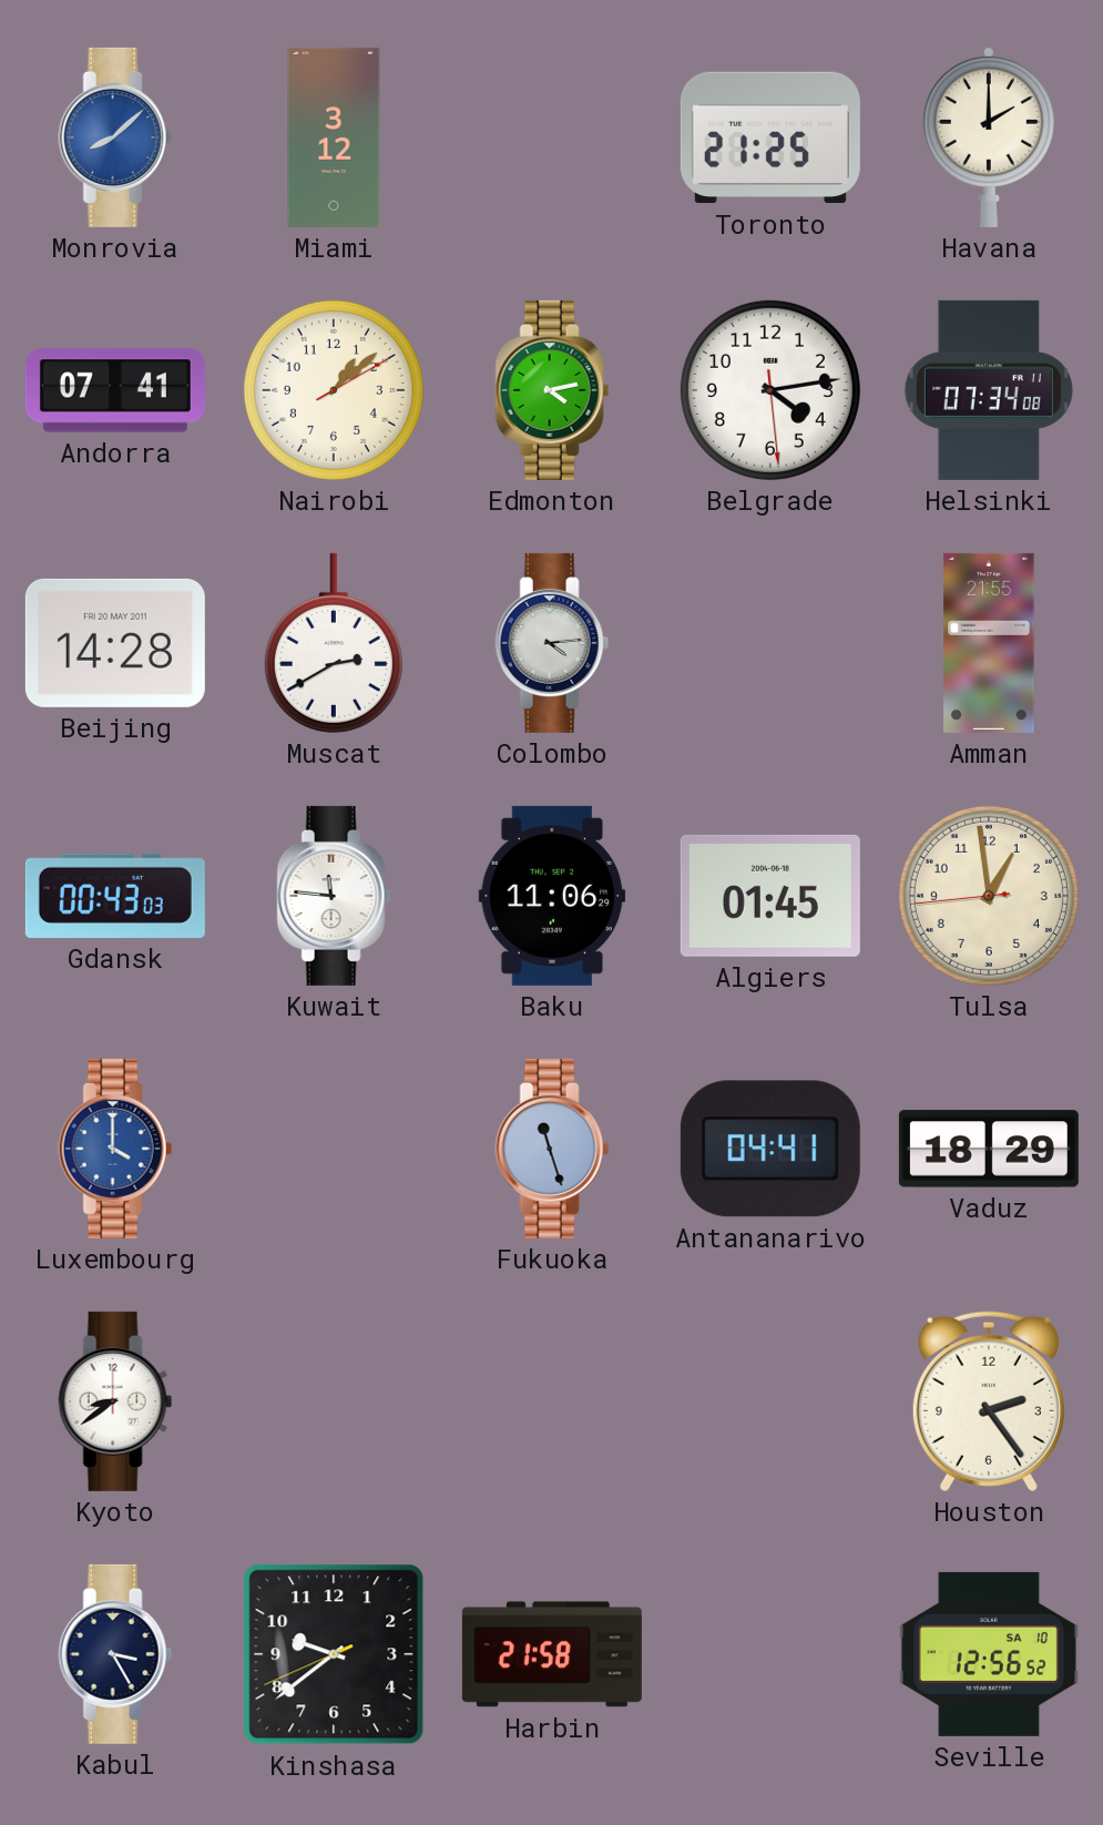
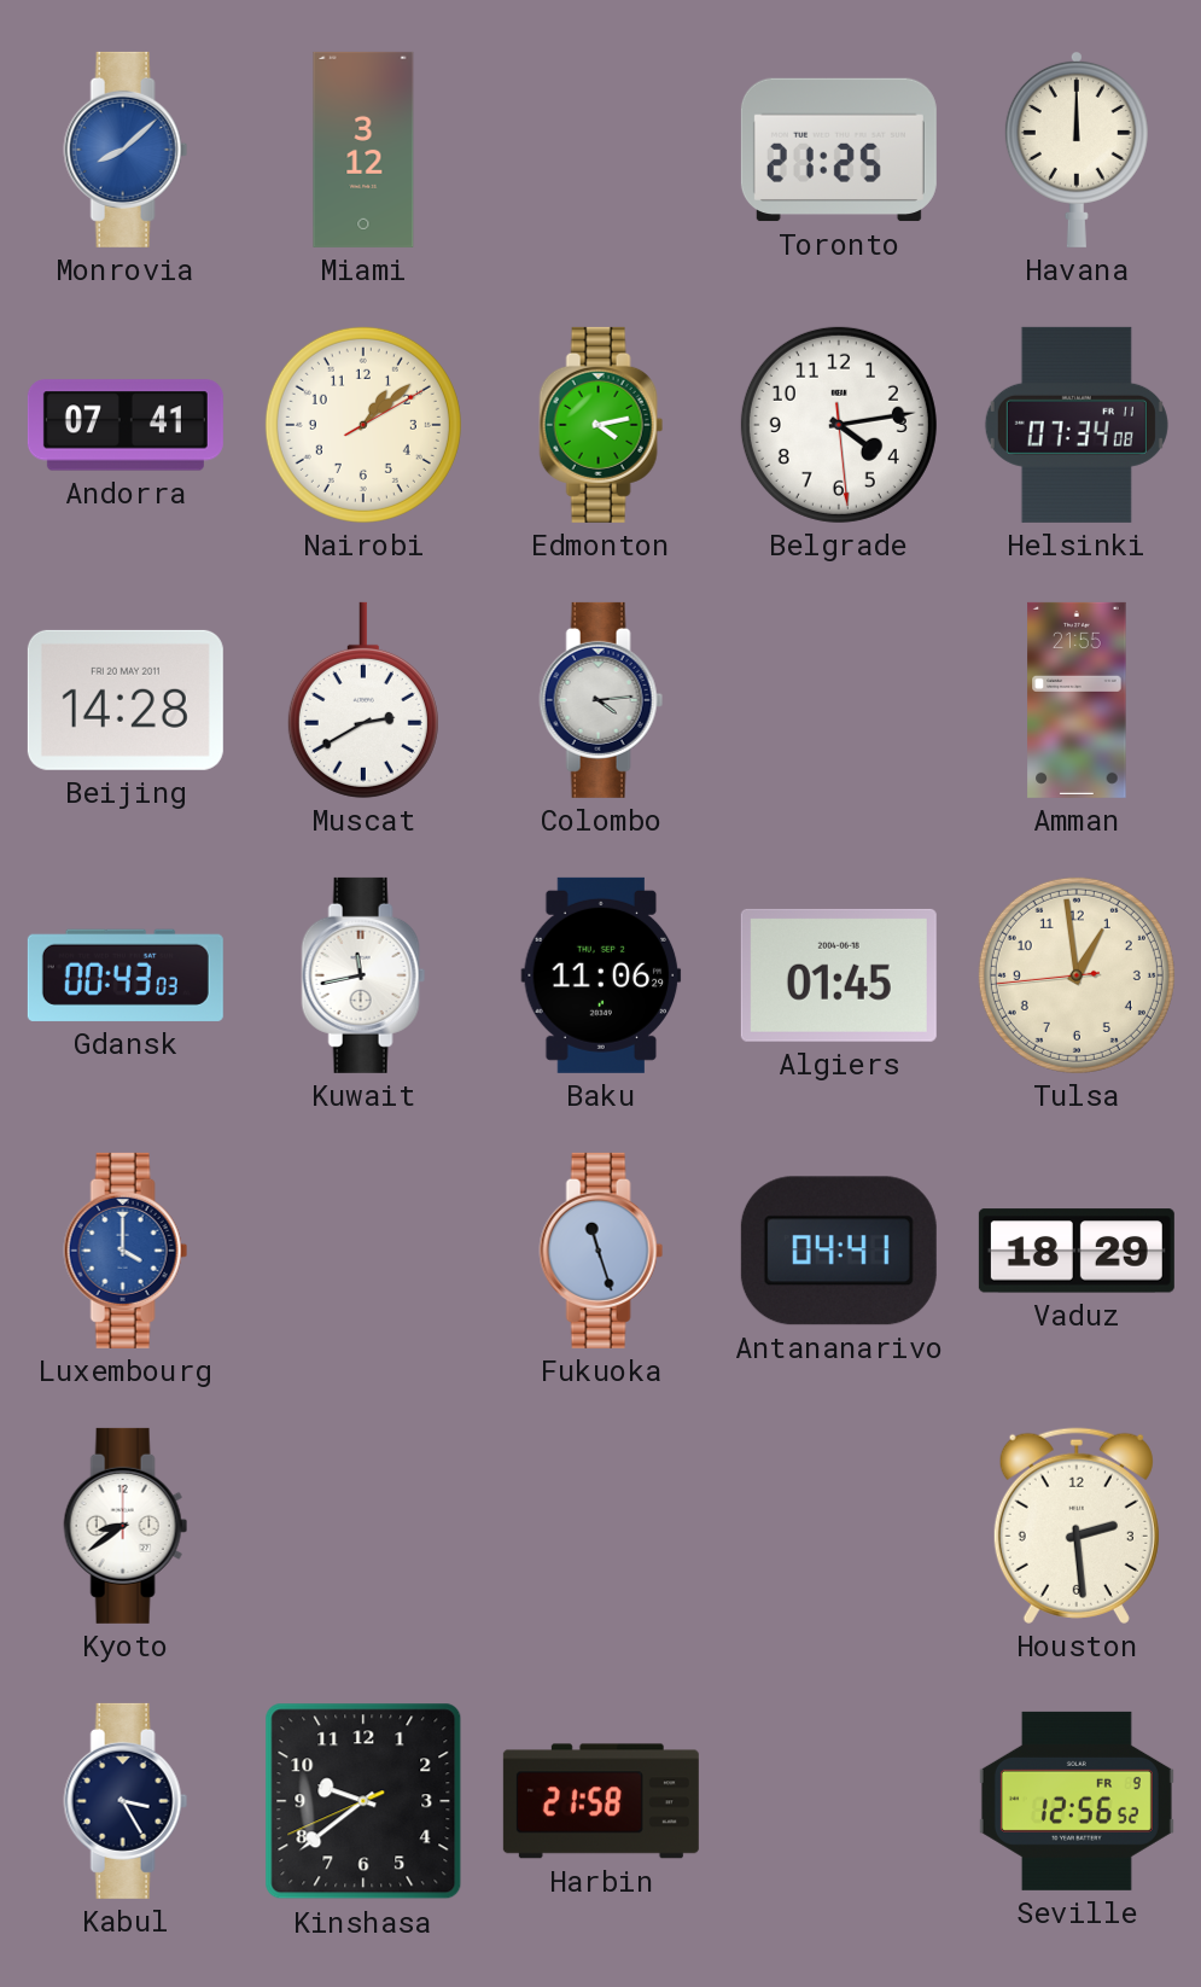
Havana: 2:00 -> 12:00
Kuwait: 11:46 -> 11:43
Houston: 2:24 -> 2:29
Seville date: SA 10 -> FR 9
